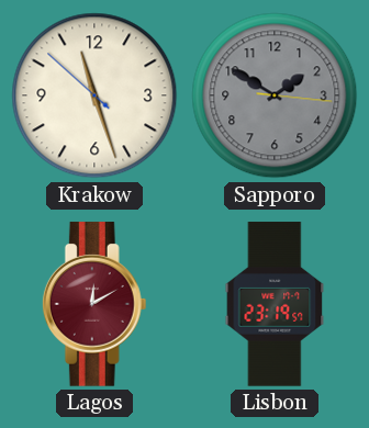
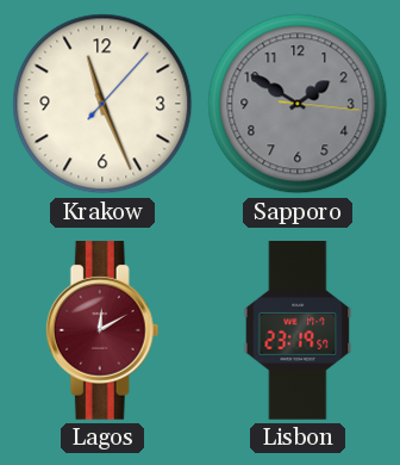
Krakow: 11:26:52 -> 11:26:07
